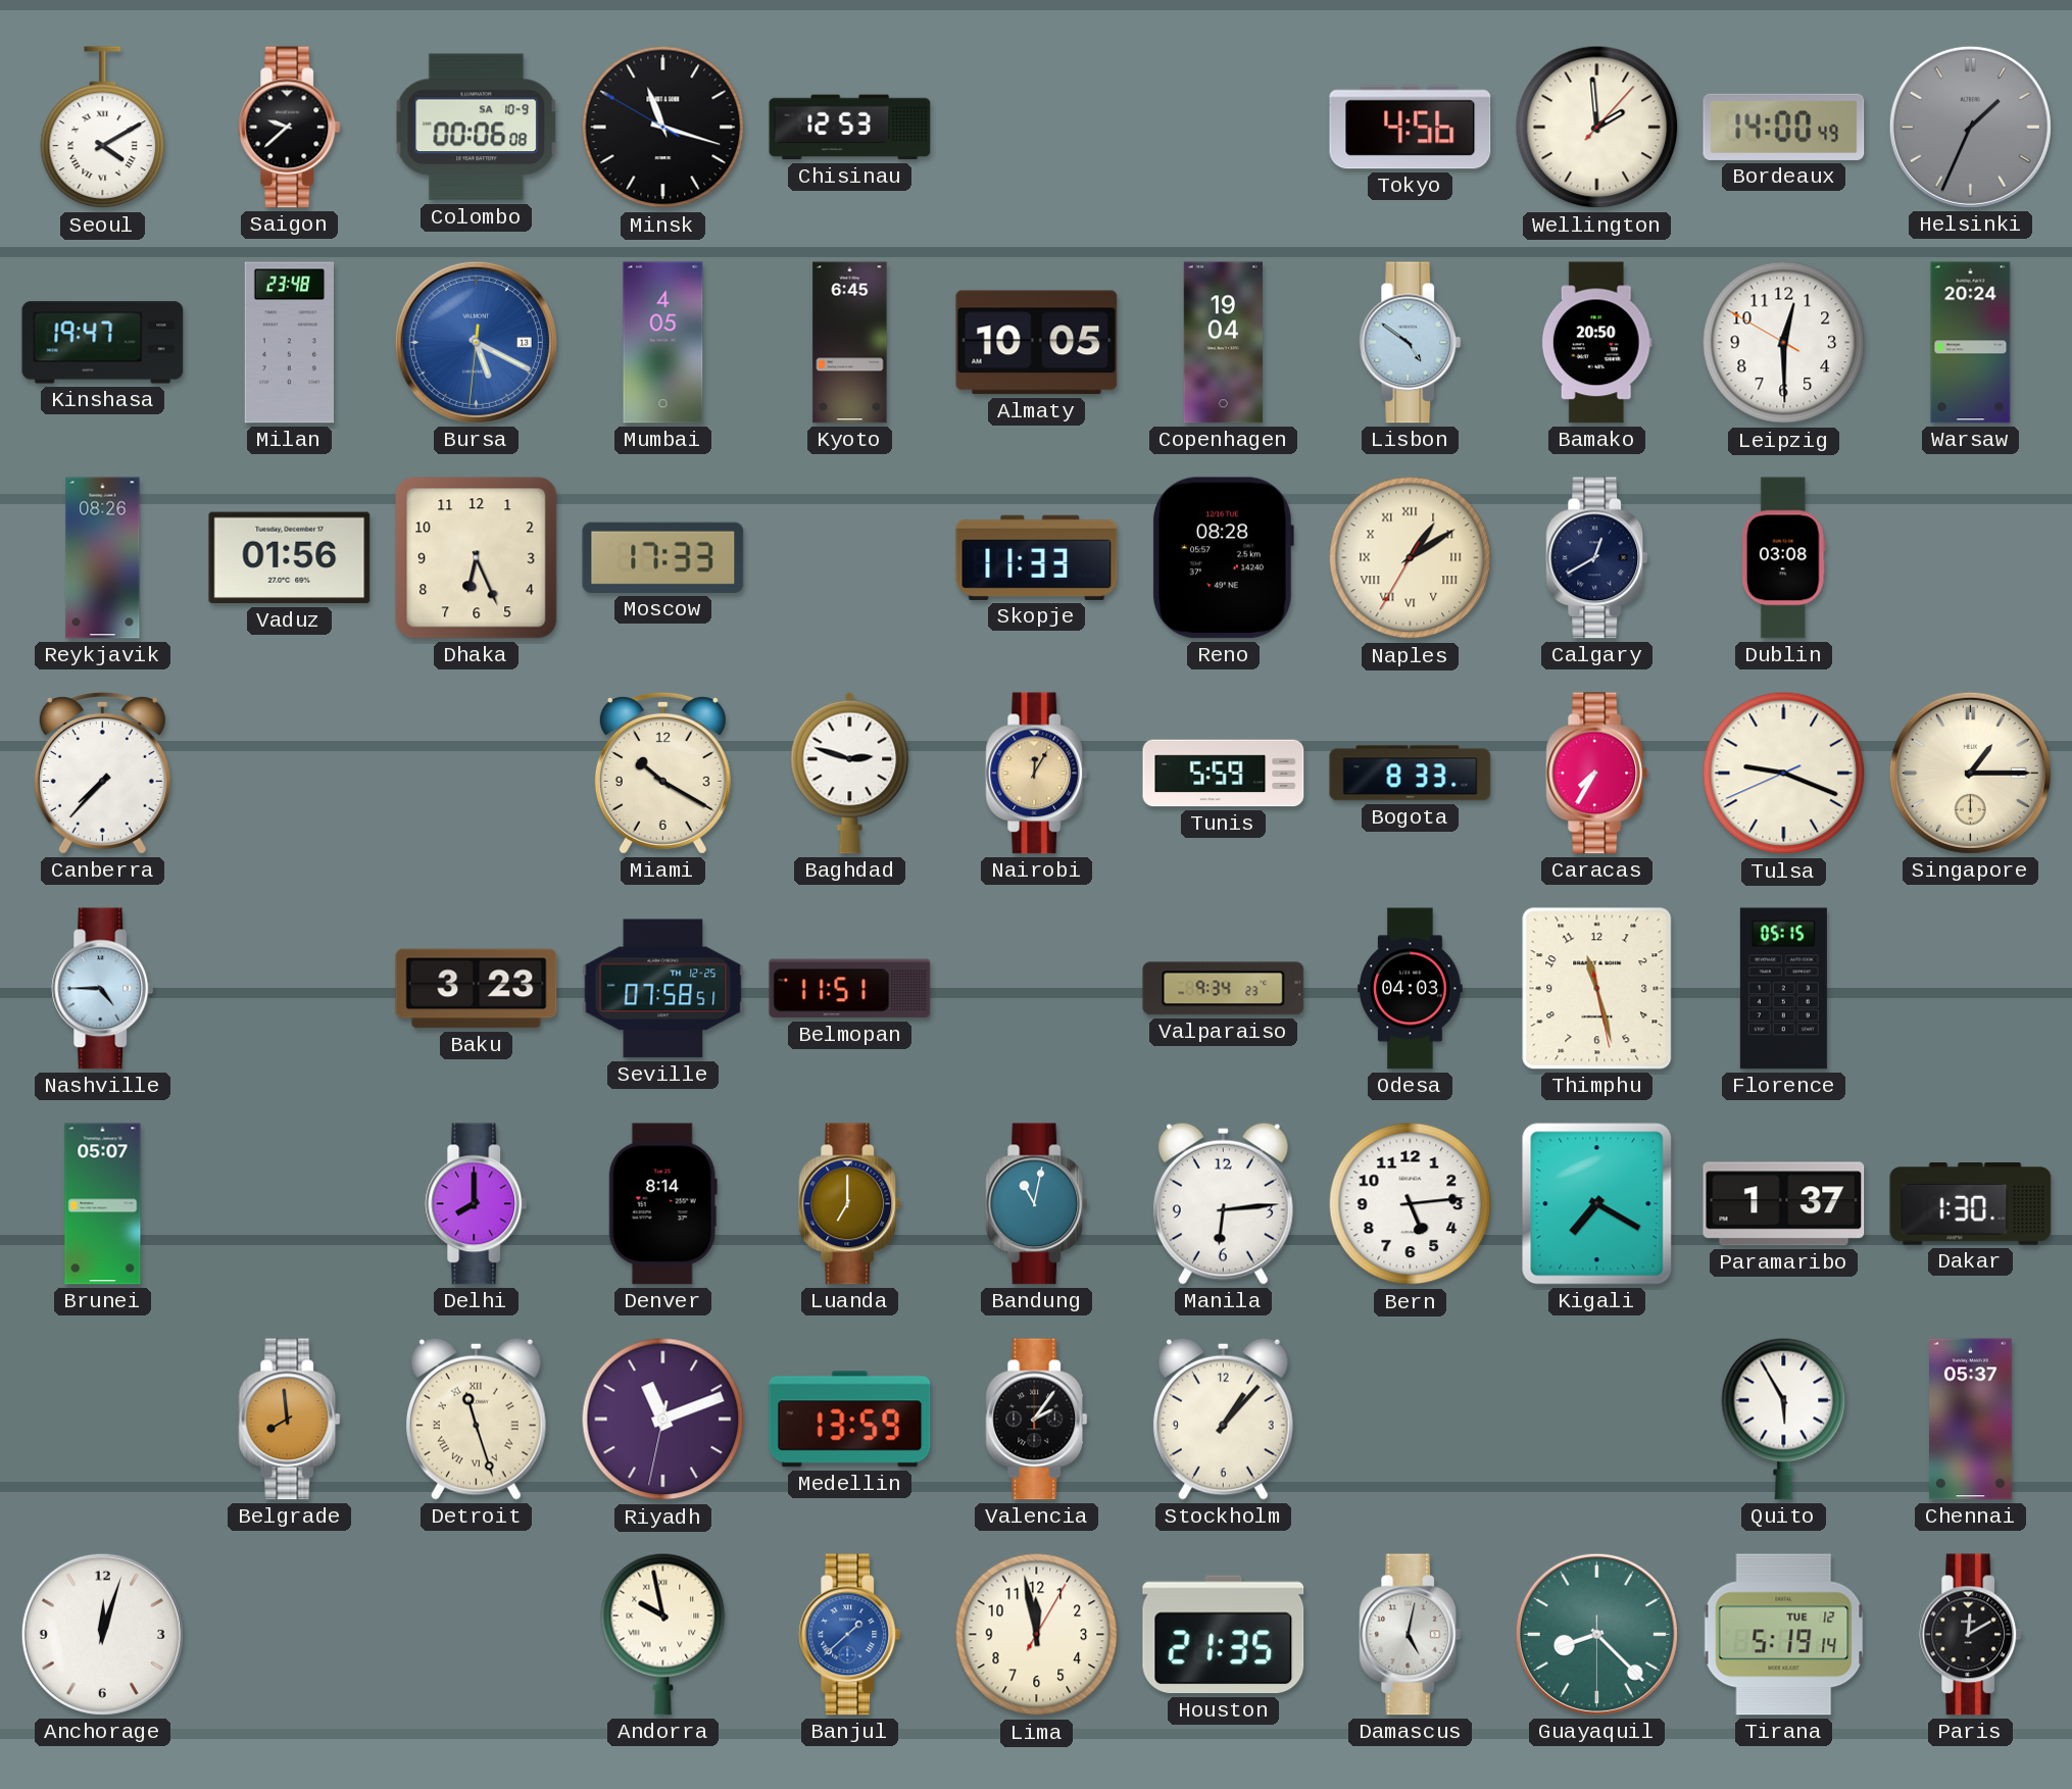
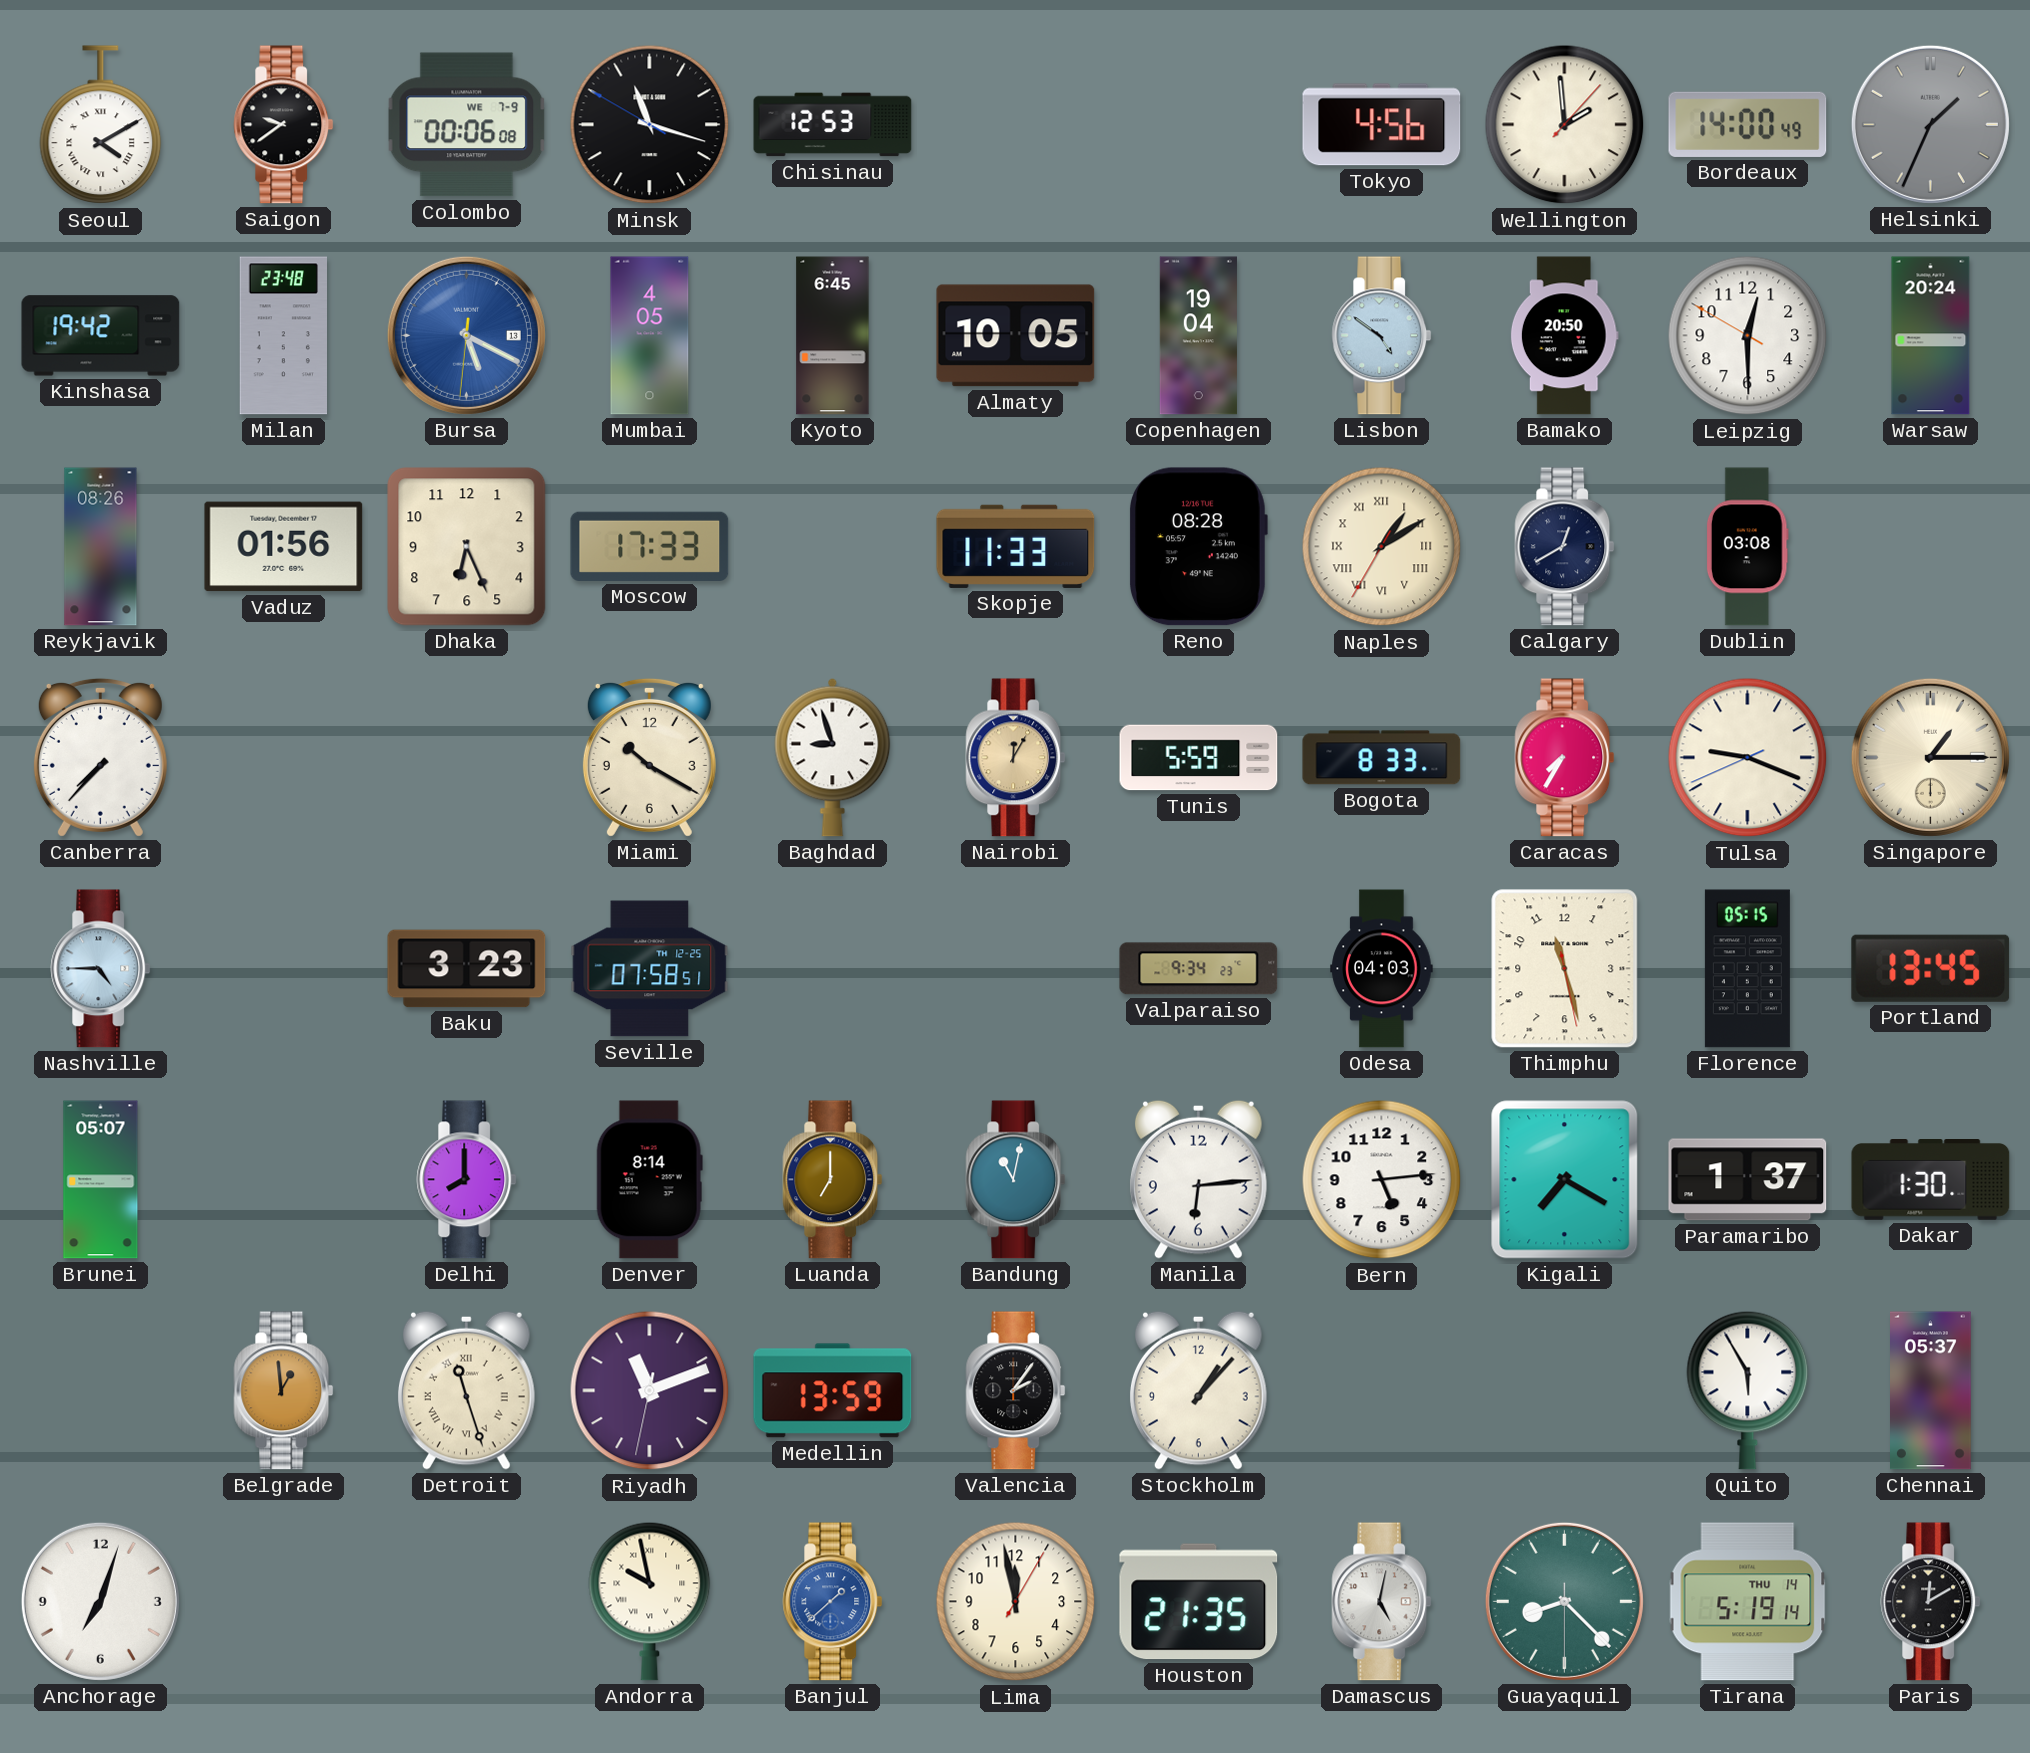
Saigon: 9:38 -> 9:39
Colombo date: SA 10-9 -> WE 7-9
Kinshasa: 19:47 -> 19:42
Baghdad: 2:48 -> 8:57
Belmopan: 11:51 -> none
Portland: none -> 13:45
Belgrade: 7:59 -> 12:59
Anchorage: 12:03 -> 7:03
Tirana date: TUE 12 -> THU 14
